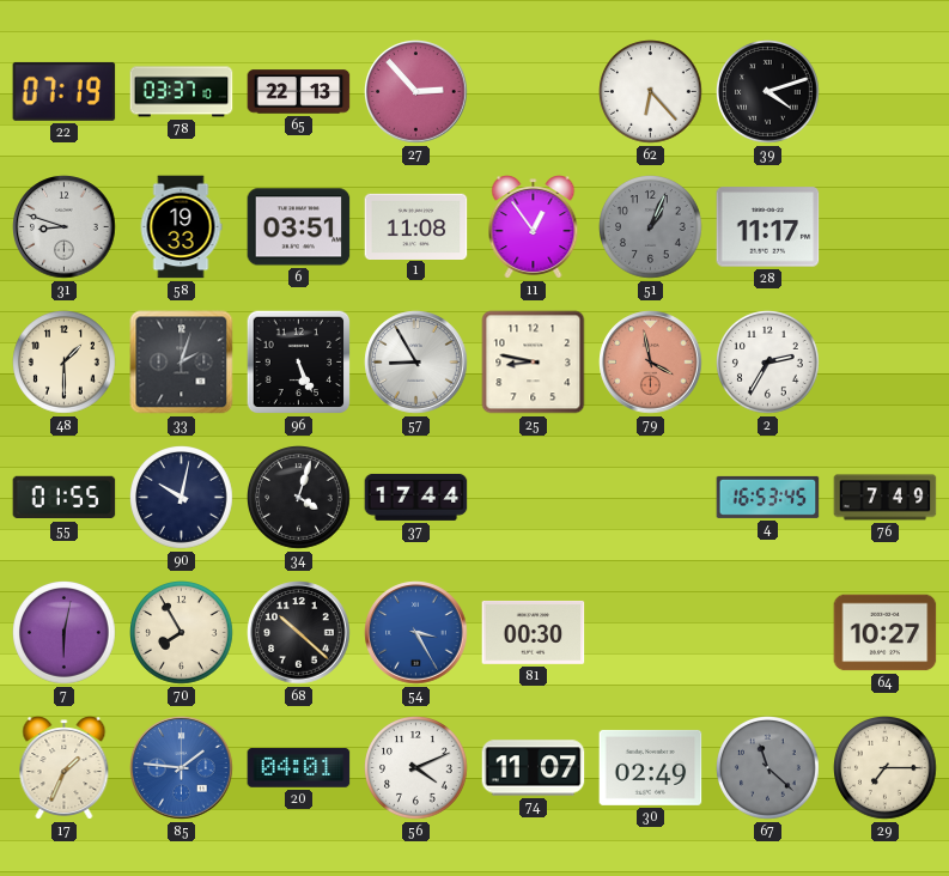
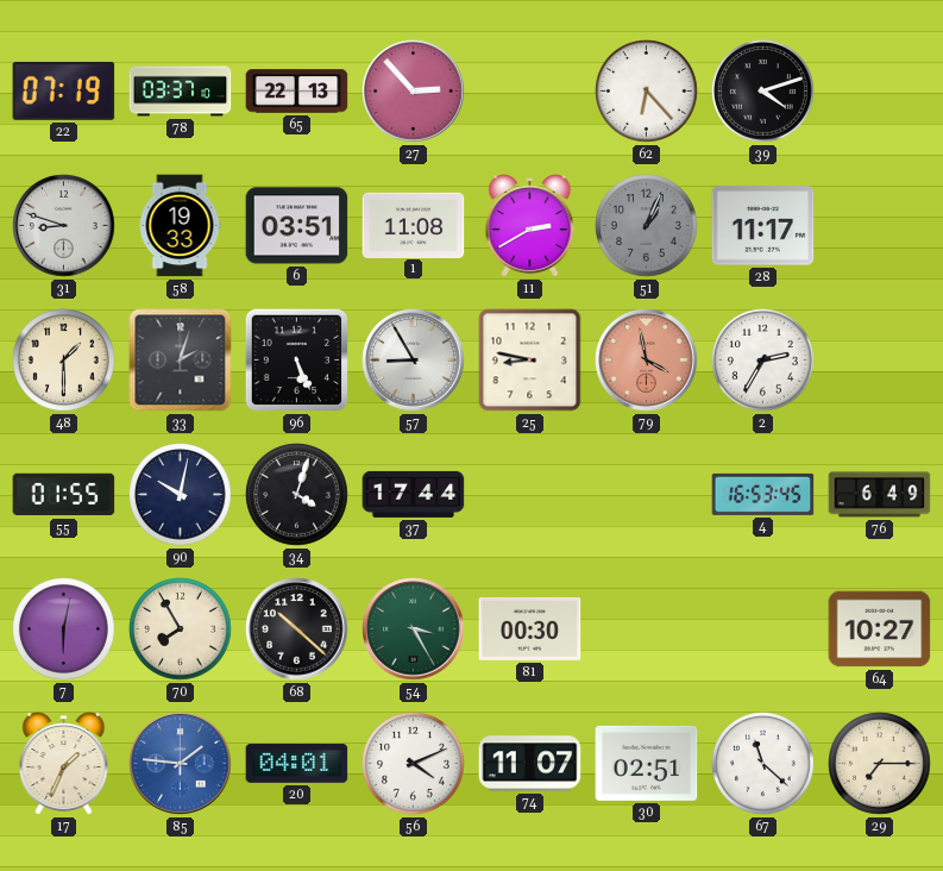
11: 12:54 -> 2:40
76: 7:49 -> 6:49
54 dial: blue -> green
30: 02:49 -> 02:51
67 dial: grey -> white
